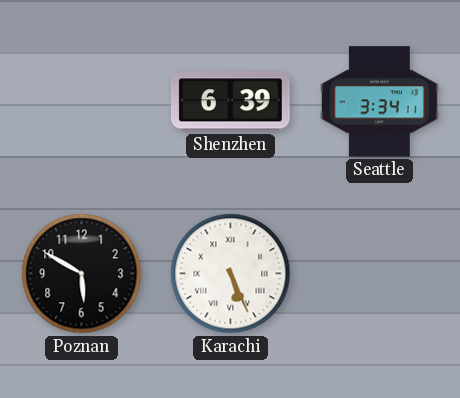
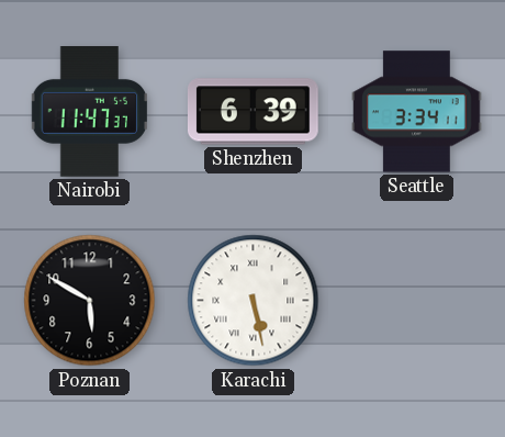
Nairobi: none -> 11:47
Karachi: 5:26 -> 5:28
